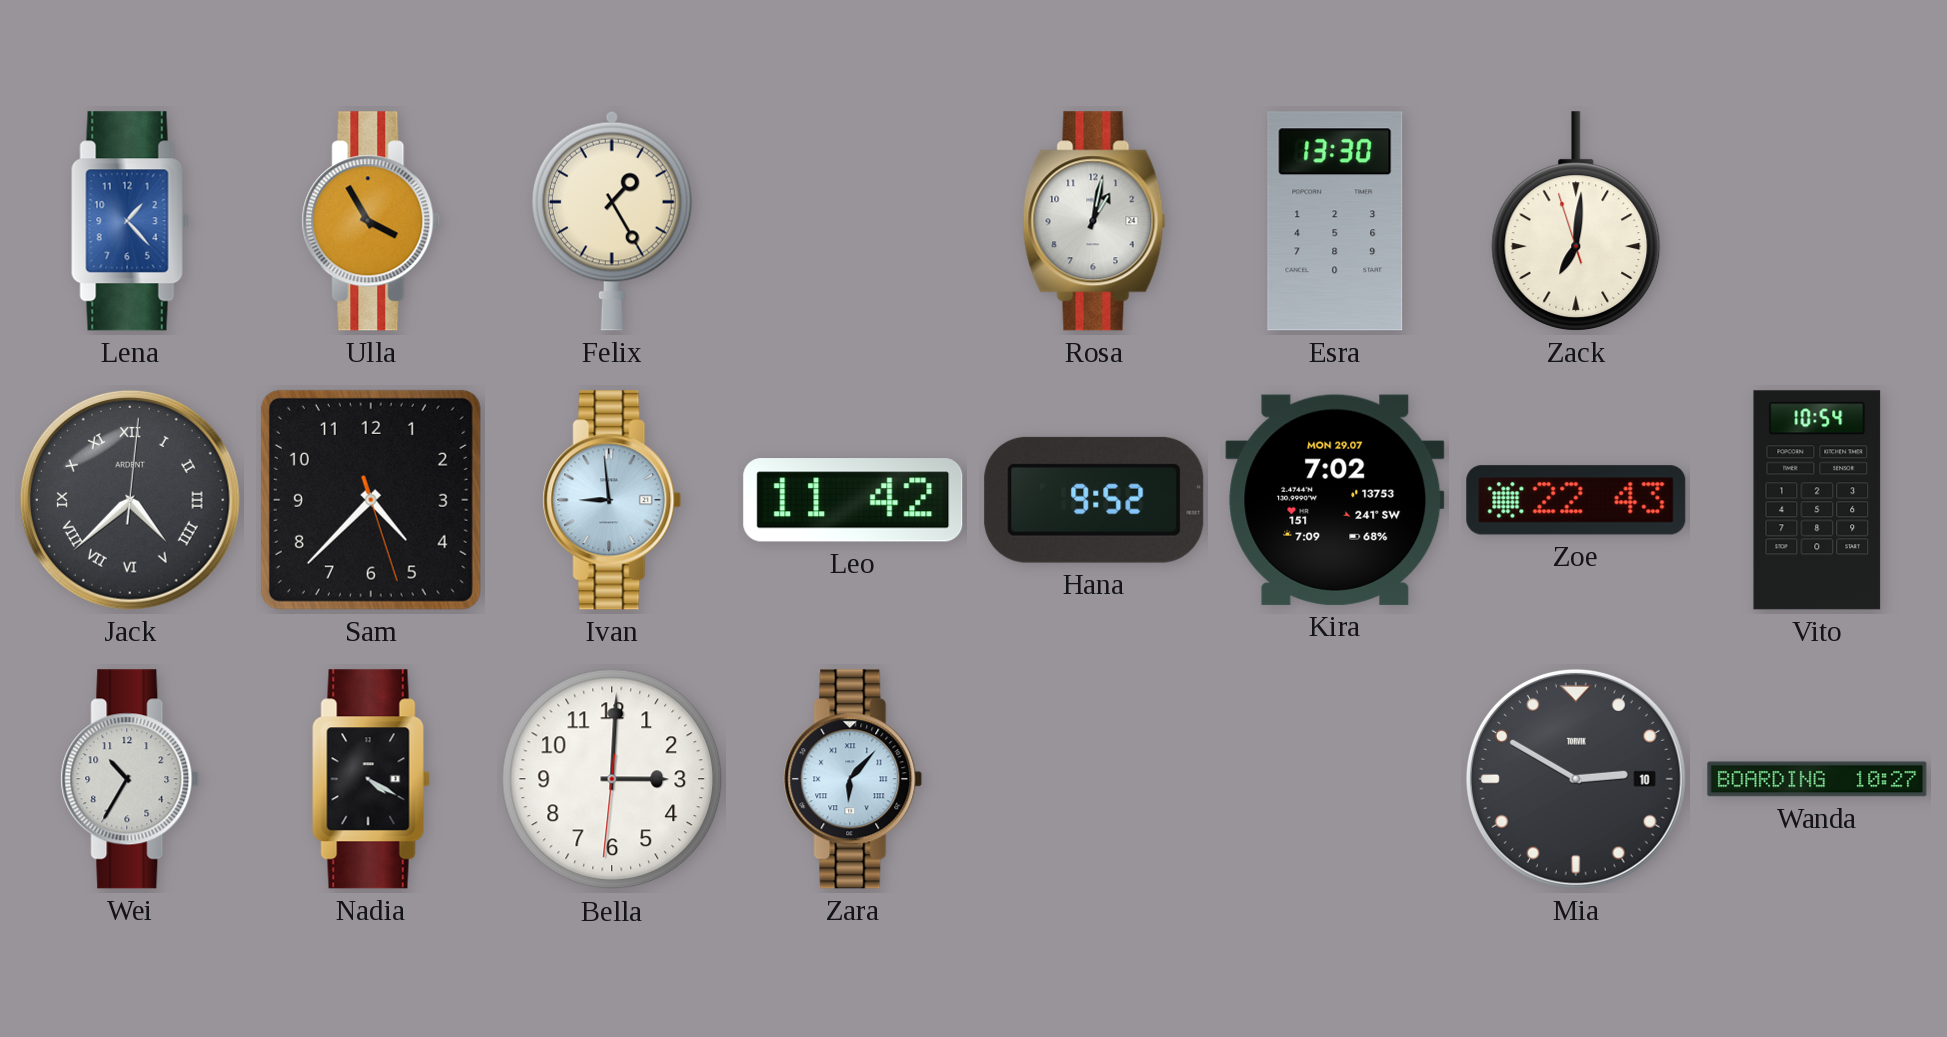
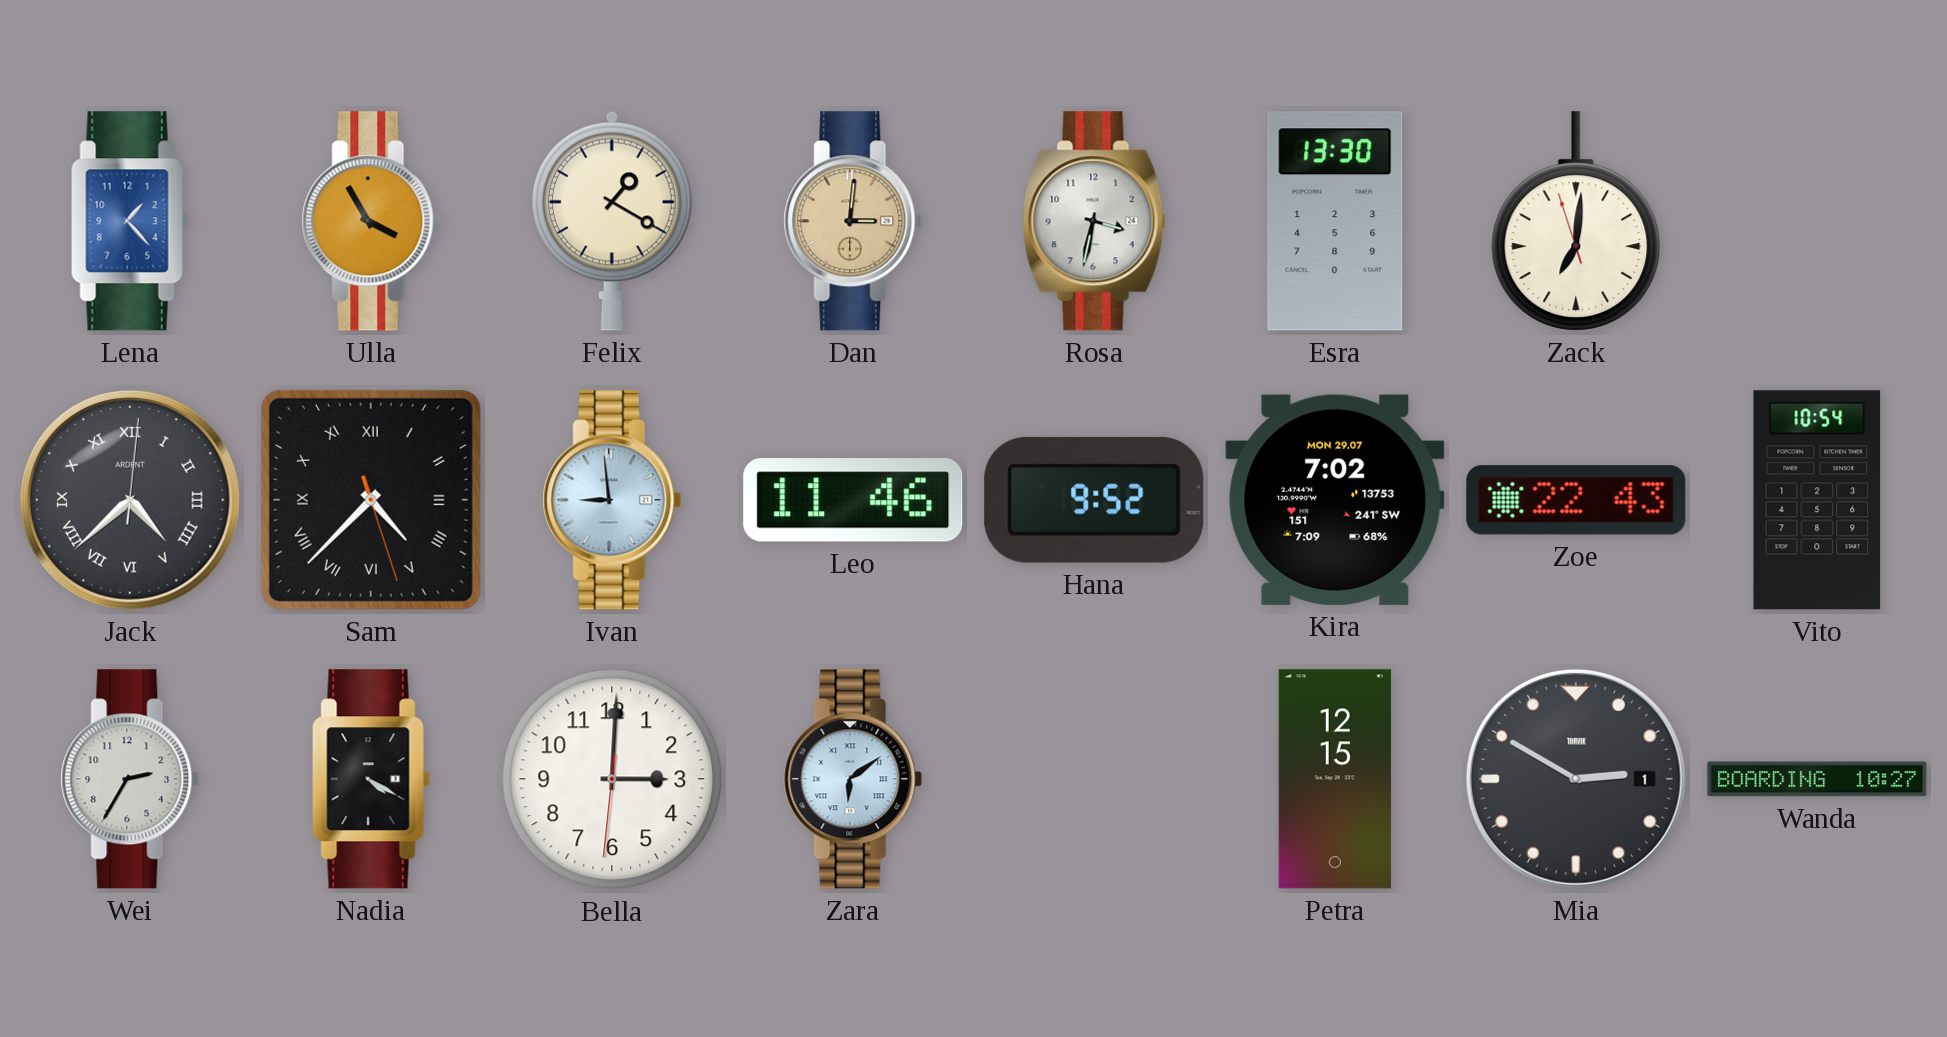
Felix: 1:25 -> 1:20
Dan: none -> 3:01
Rosa: 1:02 -> 3:32
Sam numerals: Arabic -> Roman
Leo: 11:42 -> 11:46
Wei: 10:35 -> 2:35
Zara: 6:07 -> 6:09
Petra: none -> 12:15
Mia date: 10 -> 1
